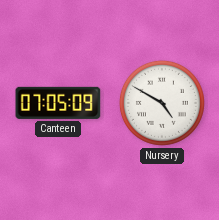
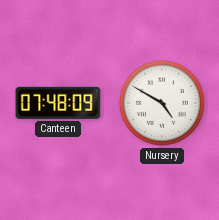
Canteen: 07:05 -> 07:48
